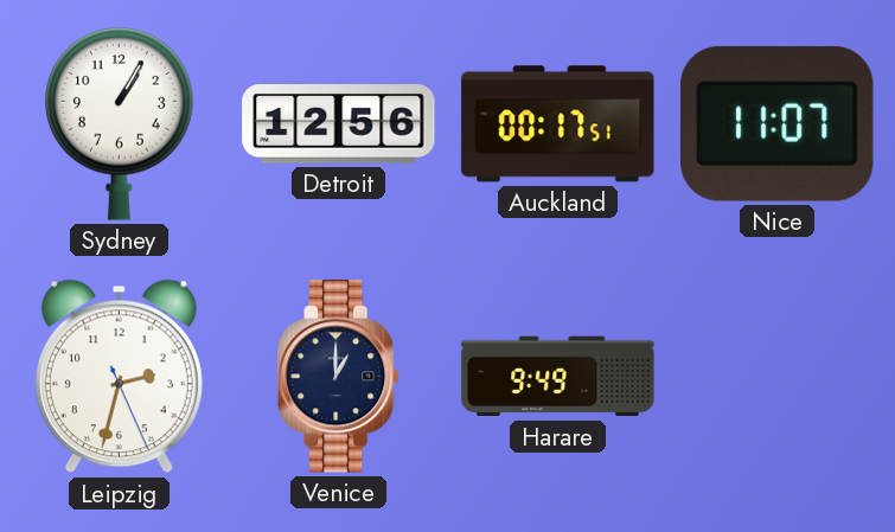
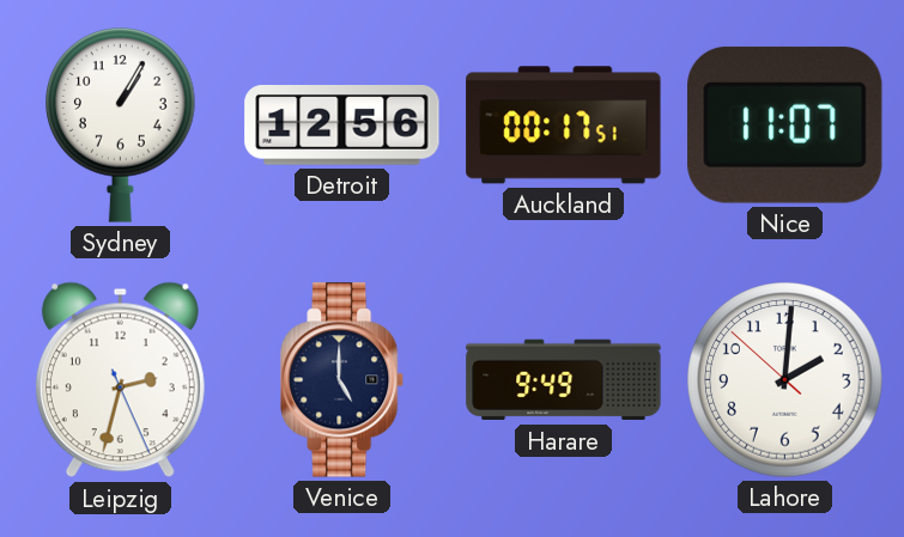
Venice: 1:00 -> 5:00
Lahore: none -> 2:00
